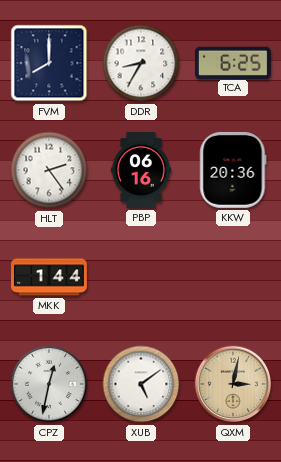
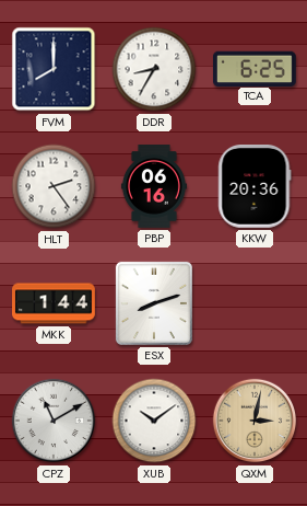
ESX: none -> 8:12
CPZ: 12:32 -> 11:10
XUB: 5:09 -> 10:09
